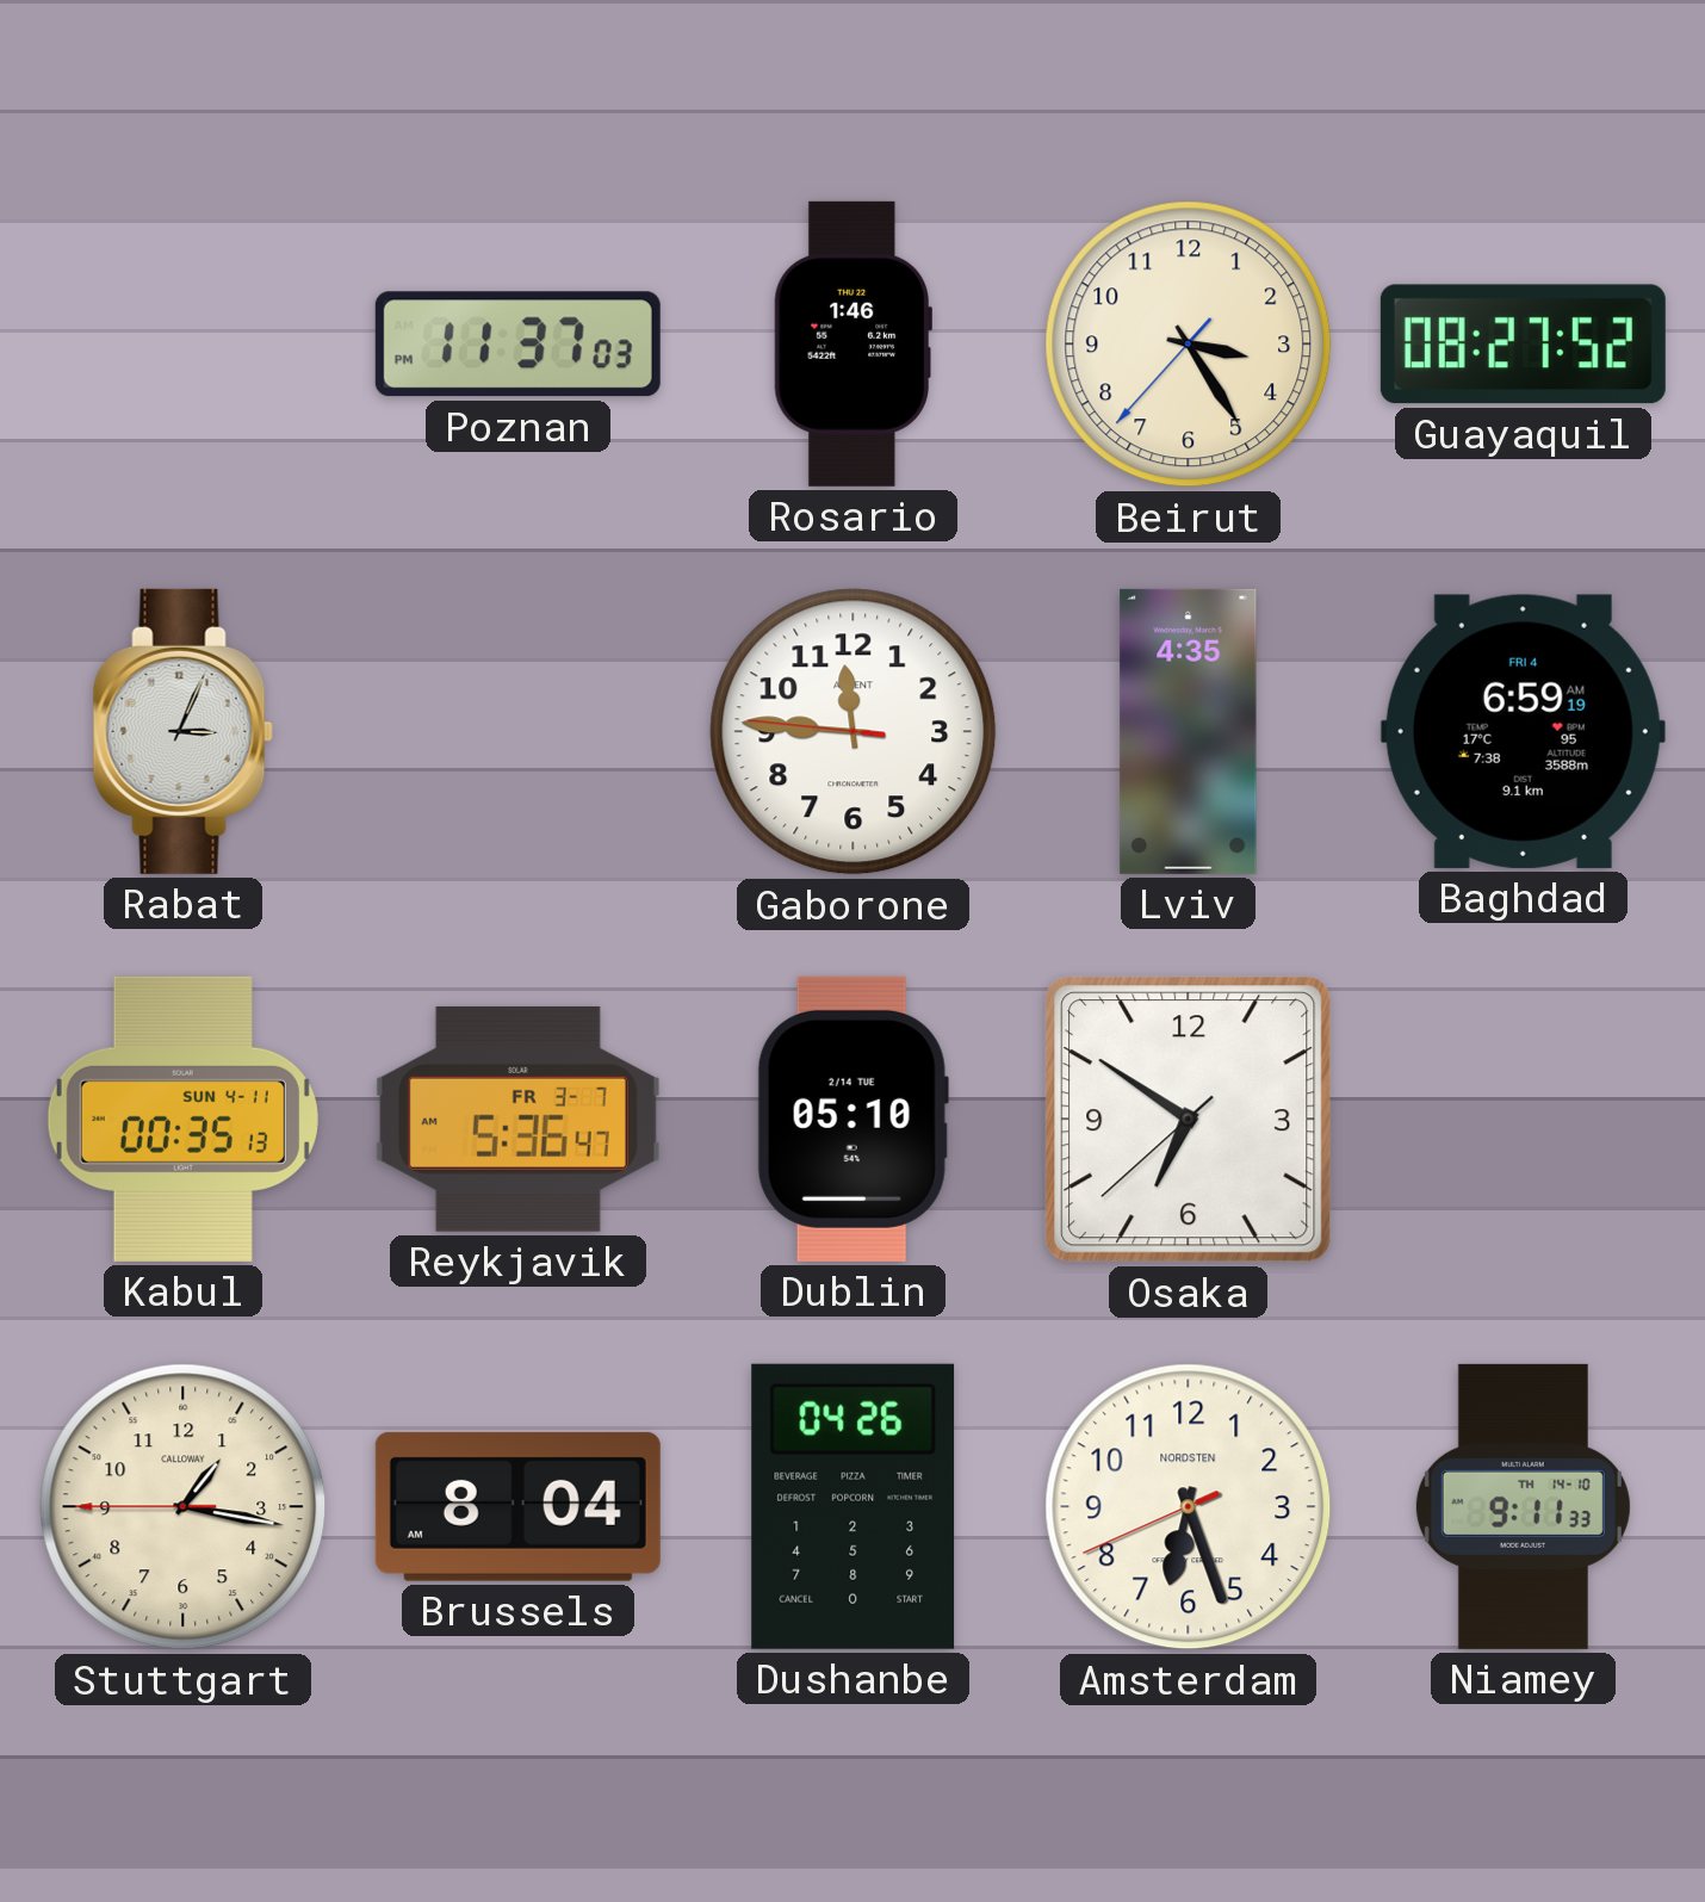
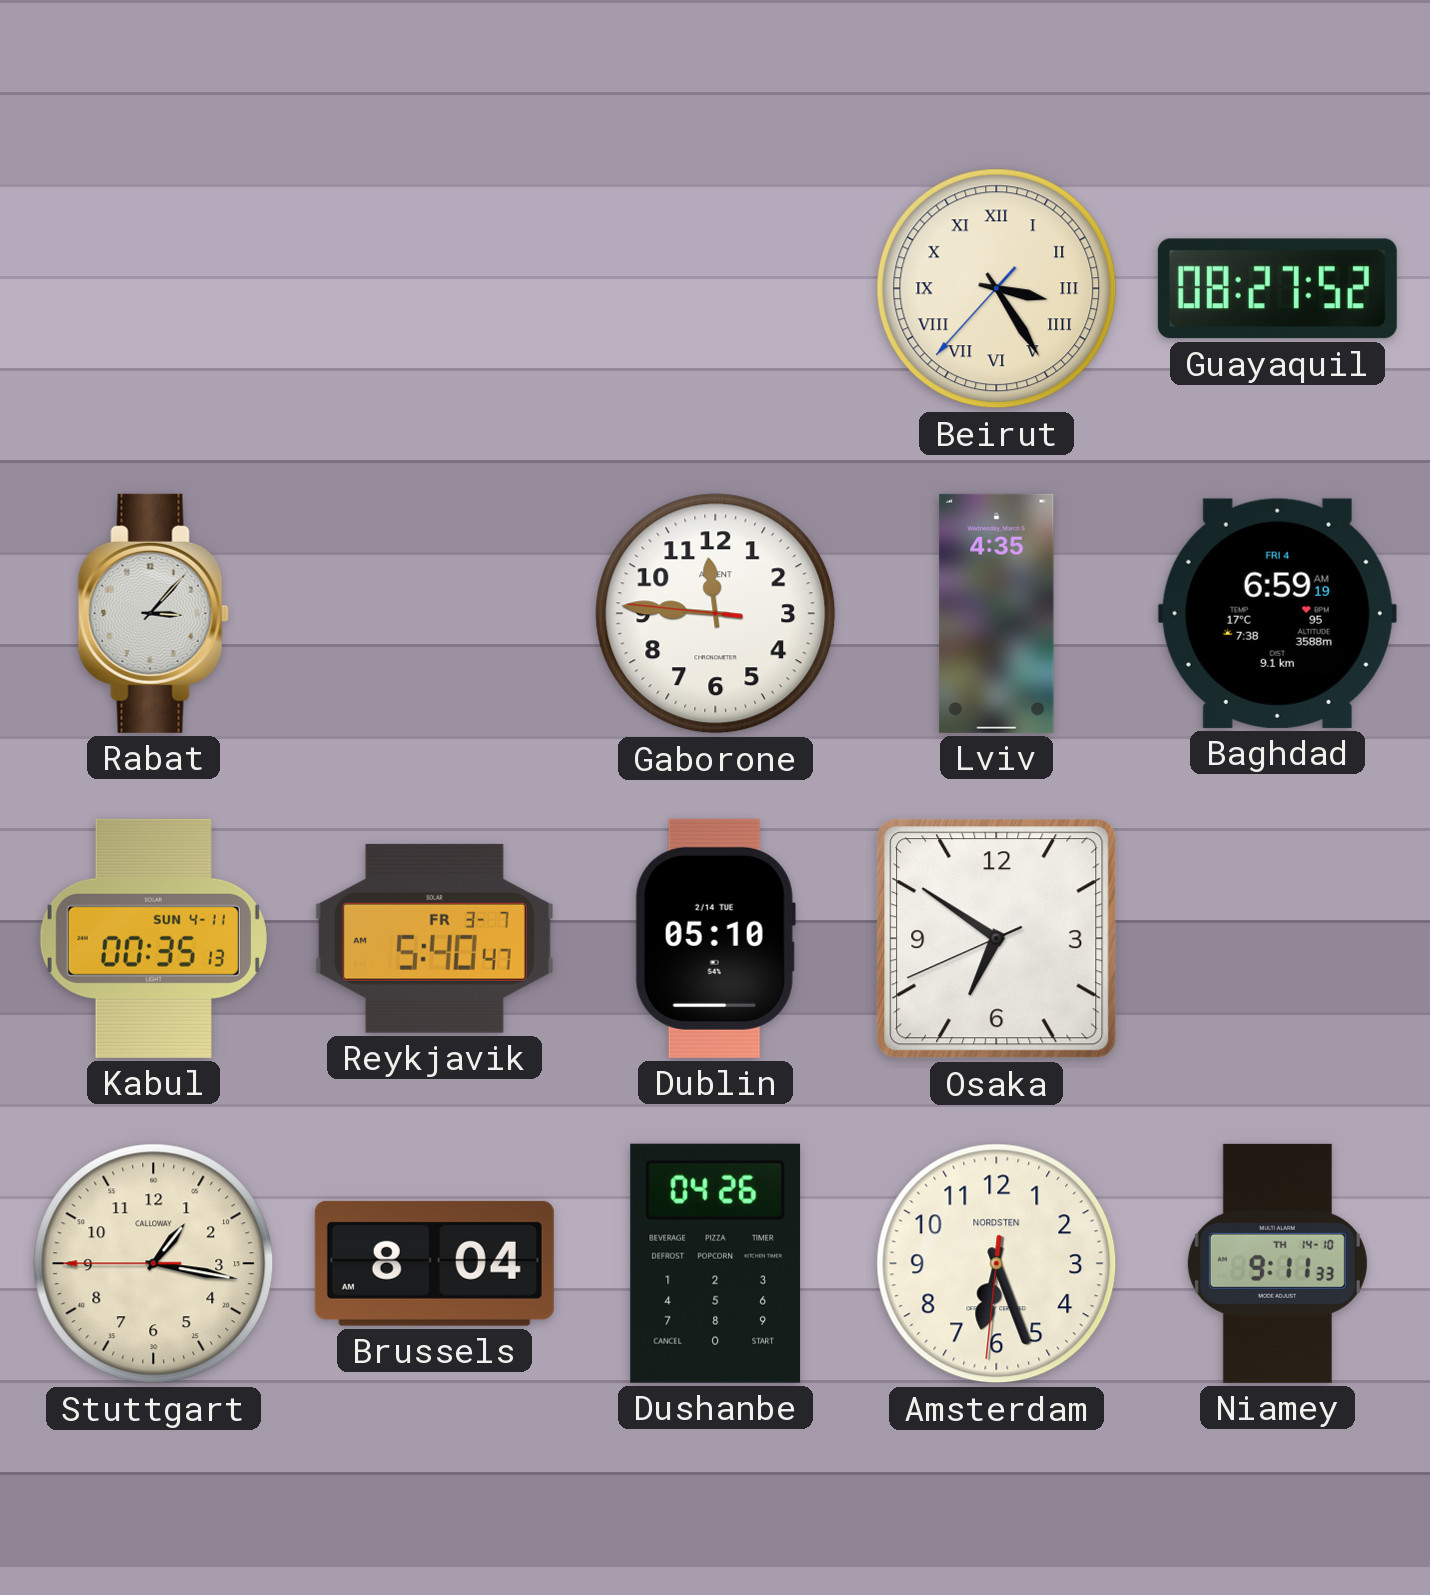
Poznan: 11:37 -> none
Rosario: 1:46 -> none
Beirut numerals: Arabic -> Roman
Rabat: 3:04 -> 3:07
Reykjavik: 5:36 -> 5:40
Osaka: 6:50:38 -> 6:50:41
Amsterdam: 6:26:41 -> 6:26:31
